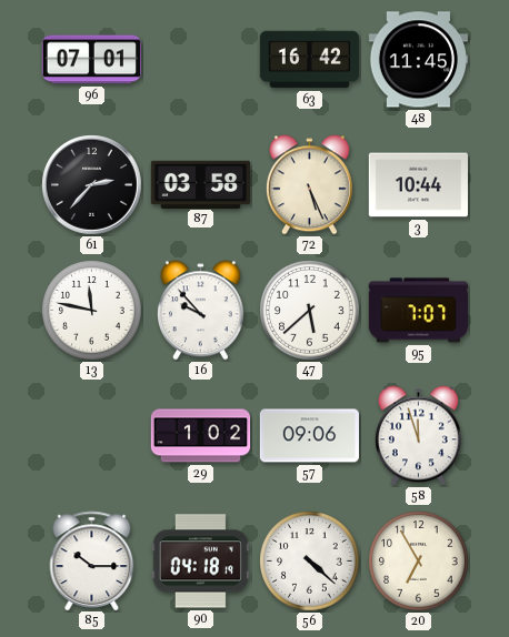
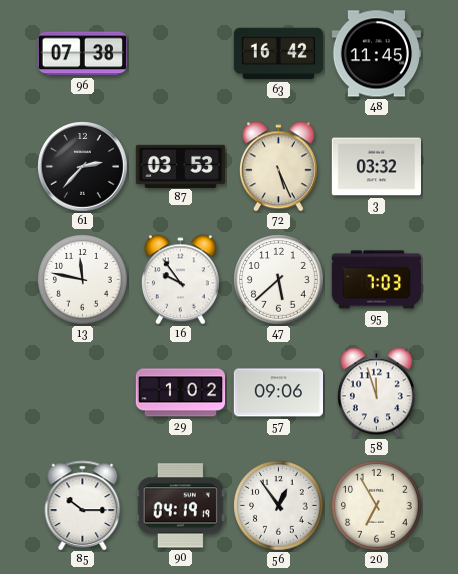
96: 07:01 -> 07:38
87: 03:58 -> 03:53
3: 10:44 -> 03:32
16: 9:53 -> 9:54
95: 7:07 -> 7:03
90: 04:18 -> 04:19
56: 4:22 -> 12:54
